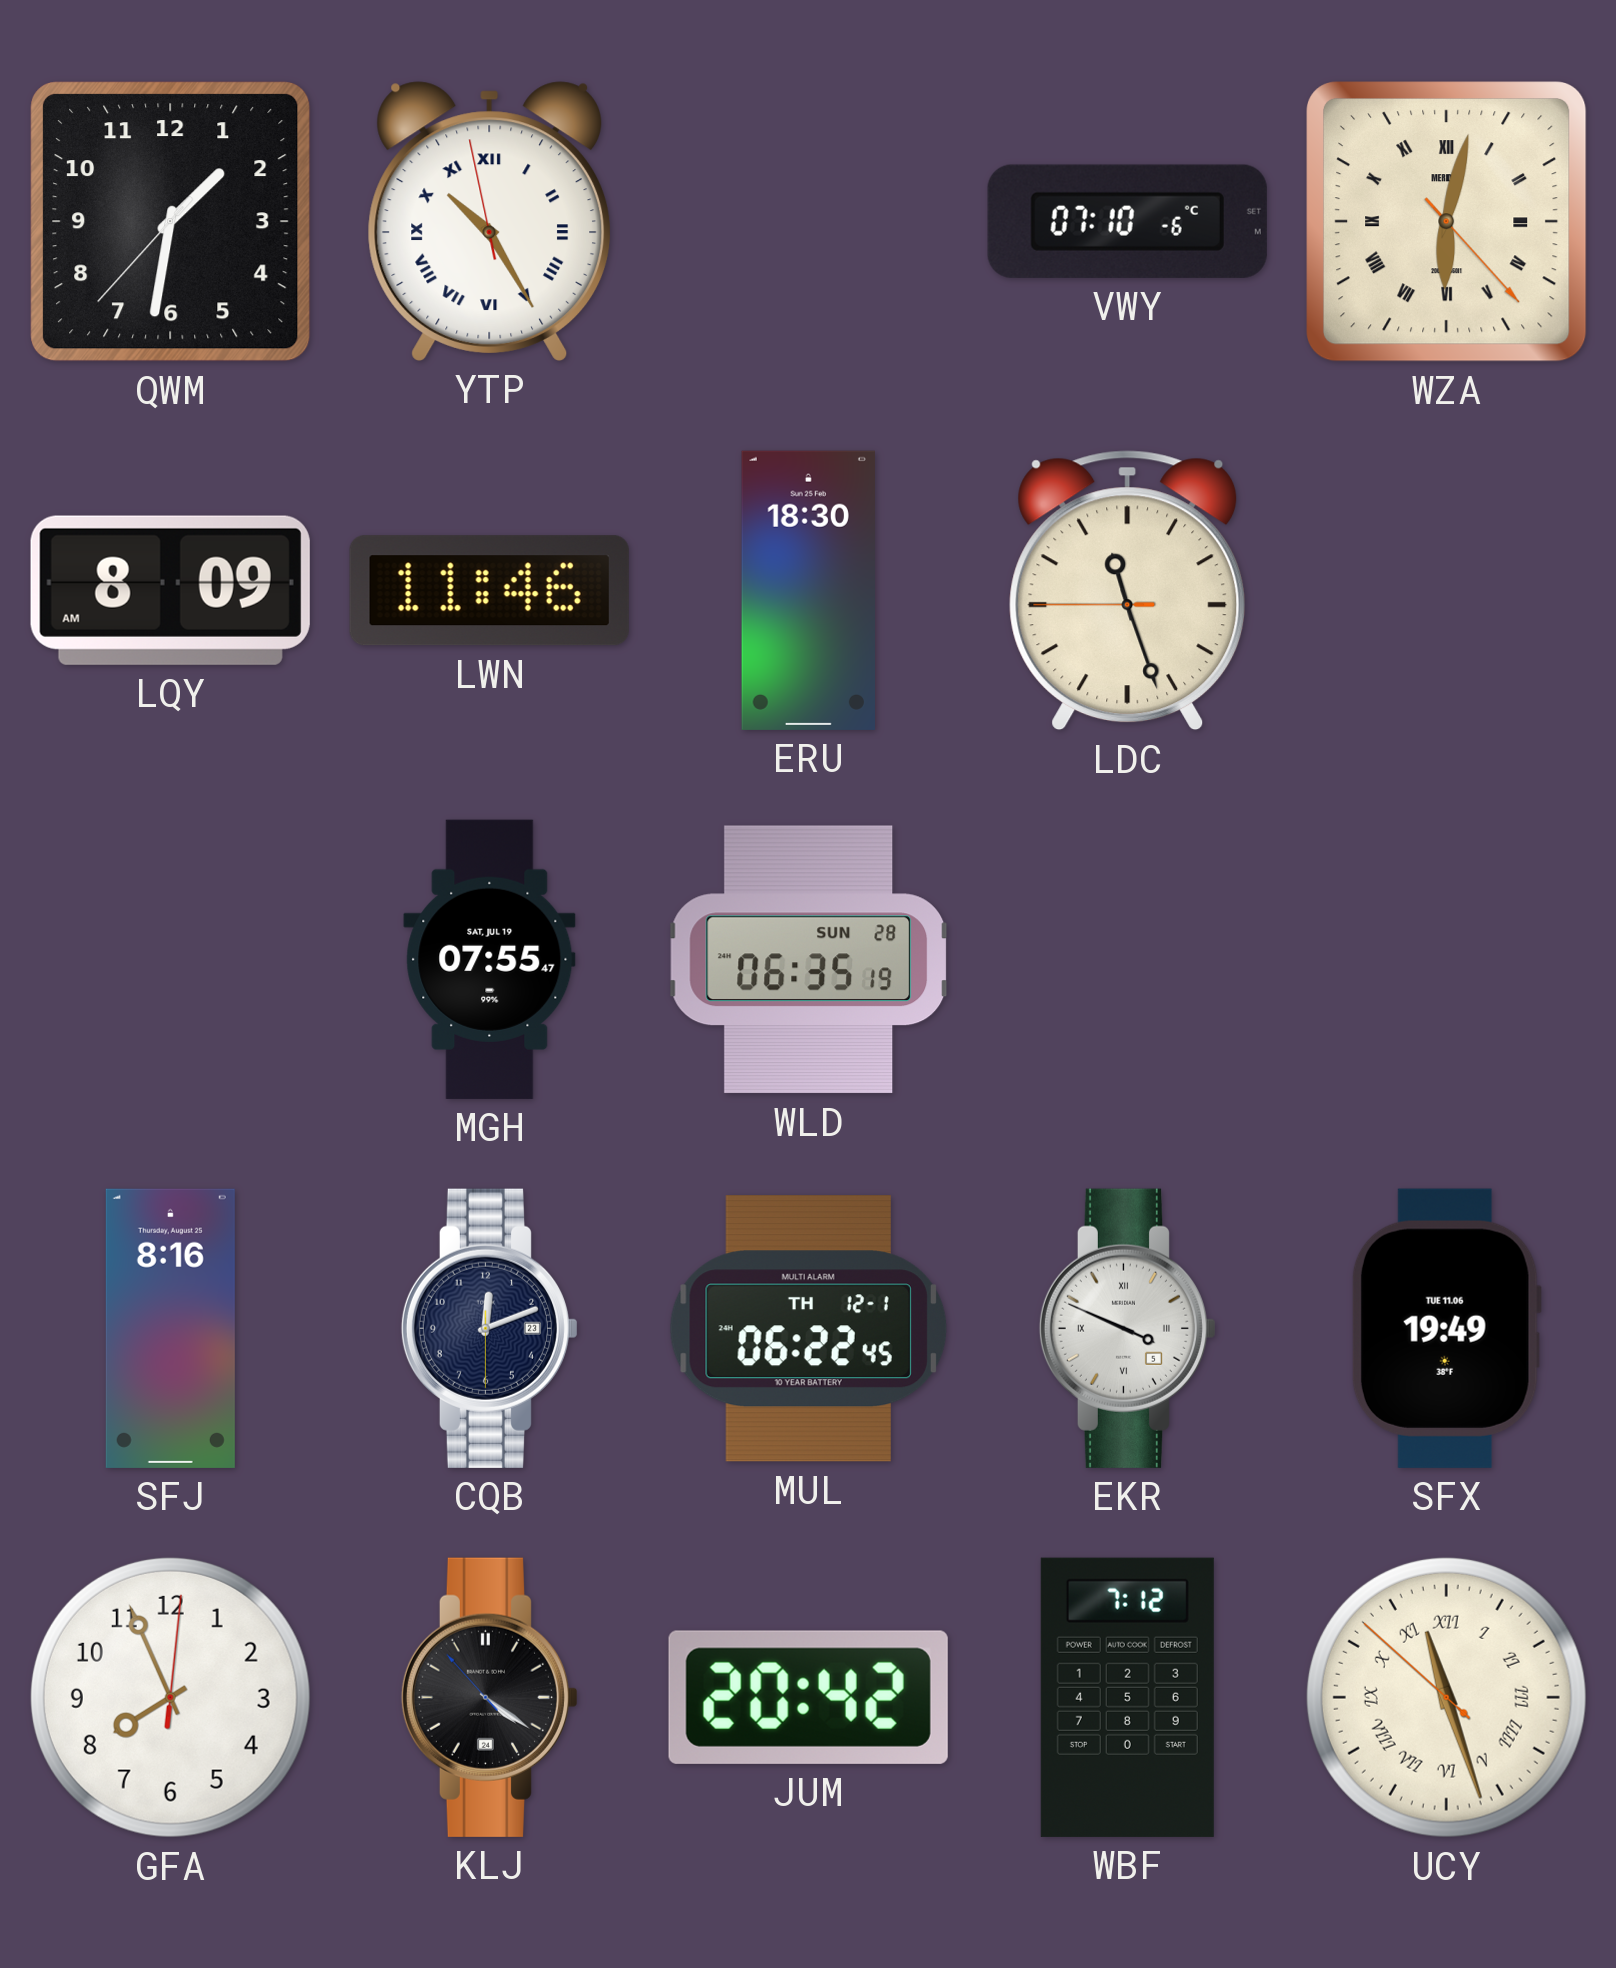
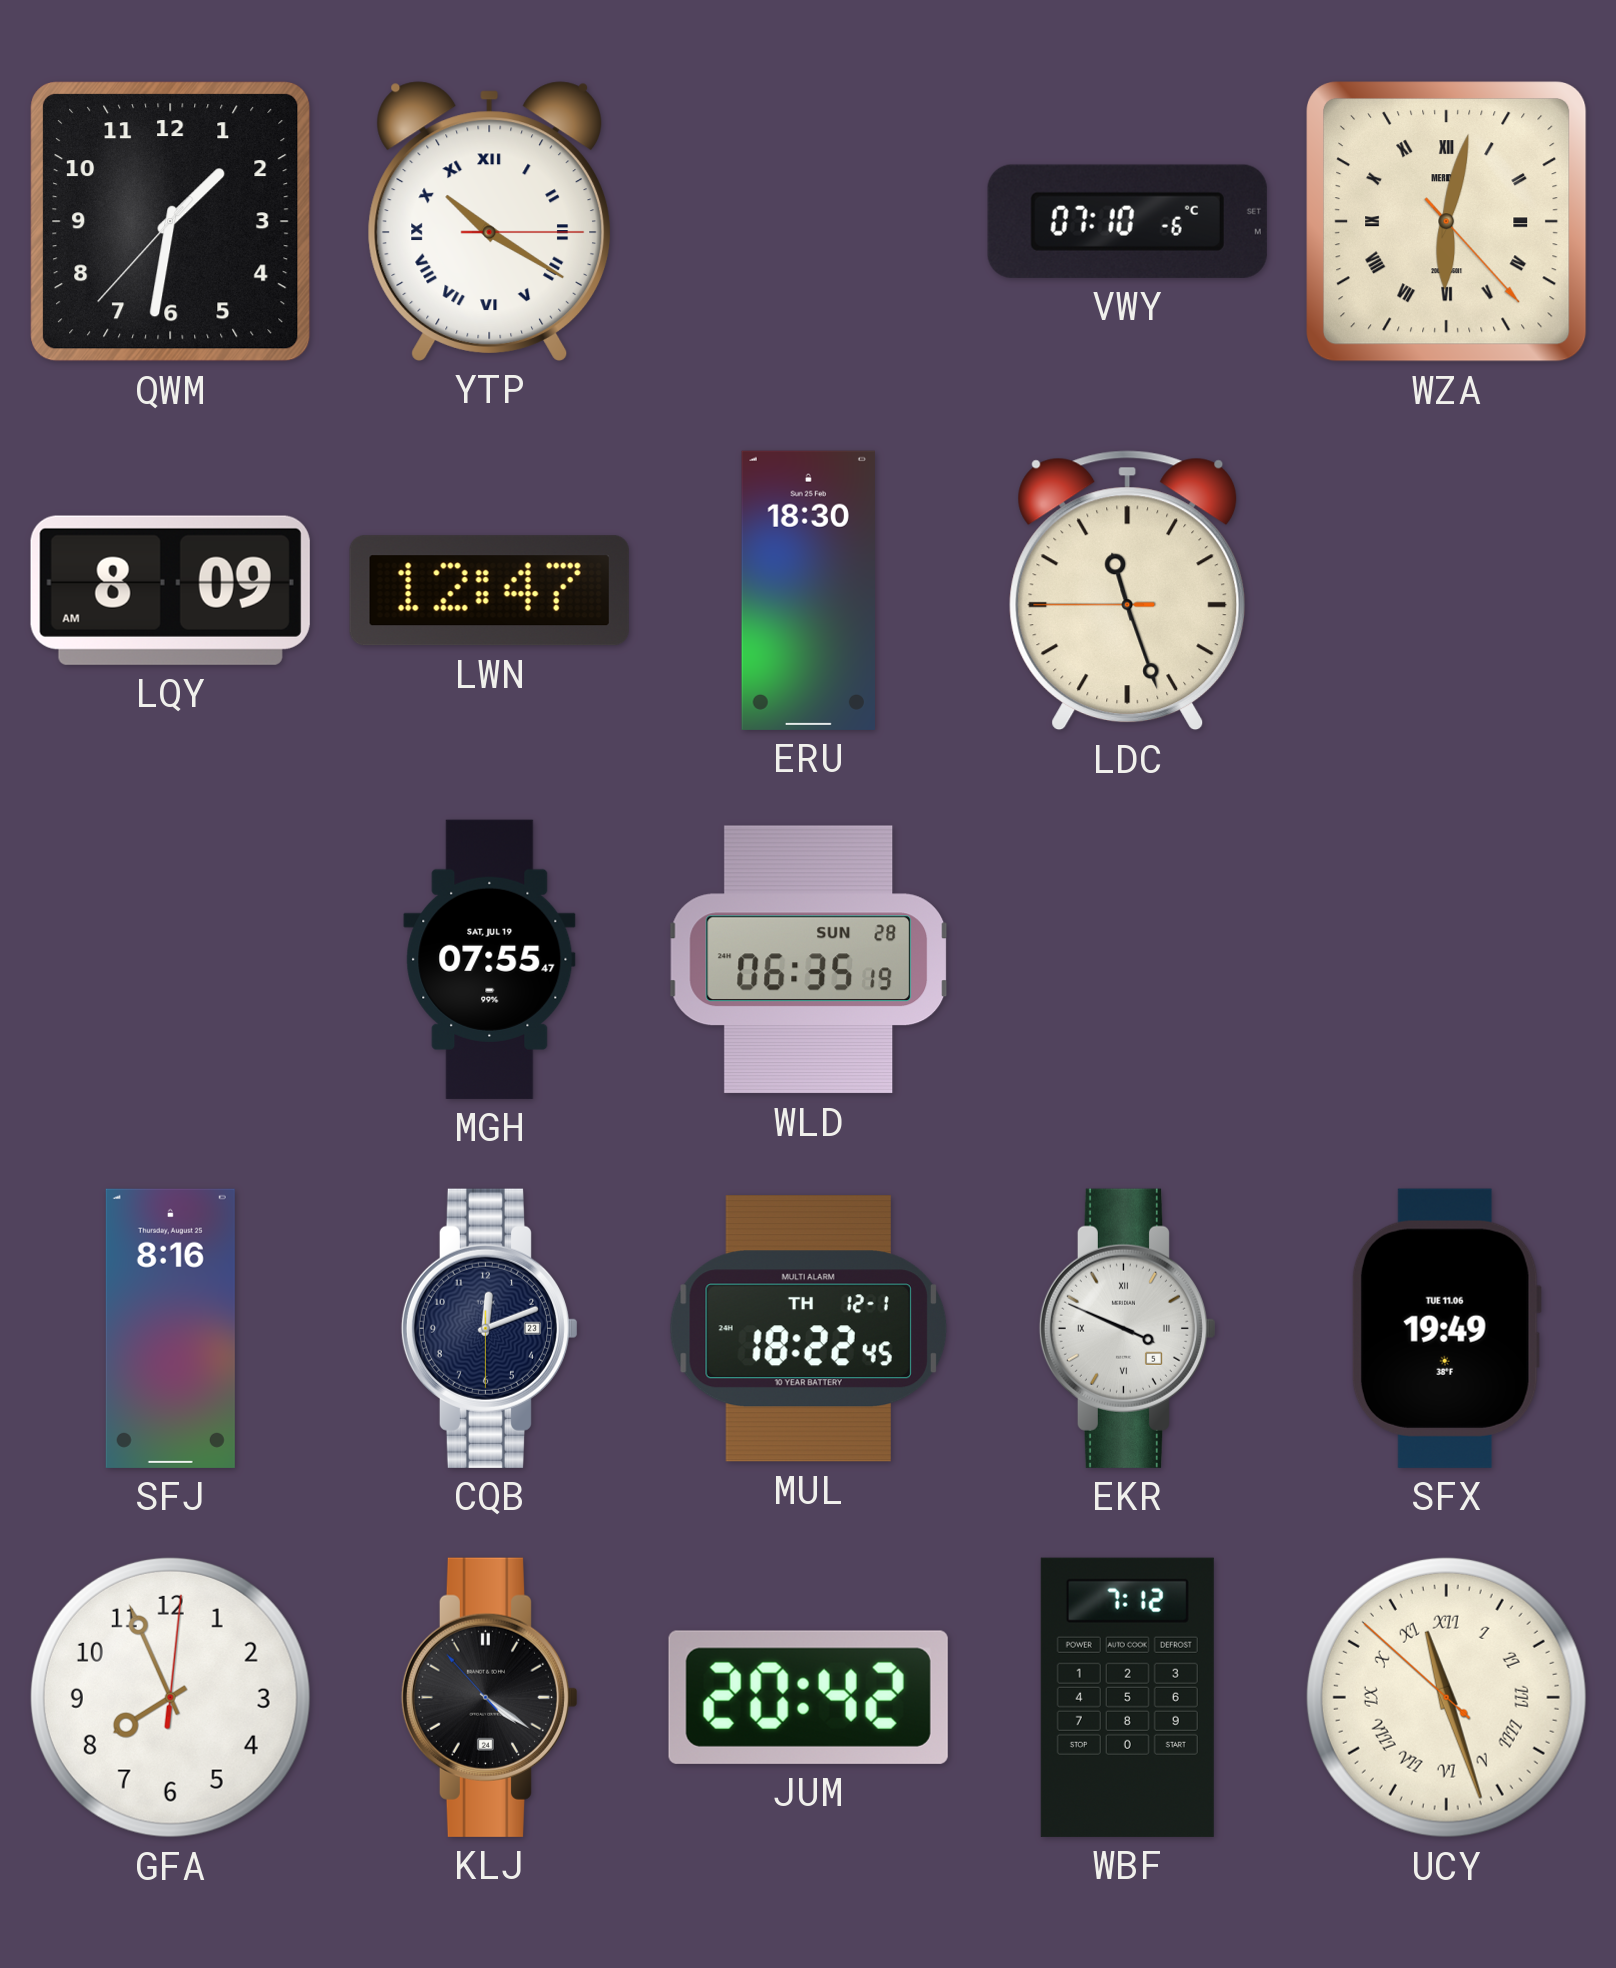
YTP: 10:24 -> 10:20
LWN: 11:46 -> 12:47
MUL: 06:22 -> 18:22
